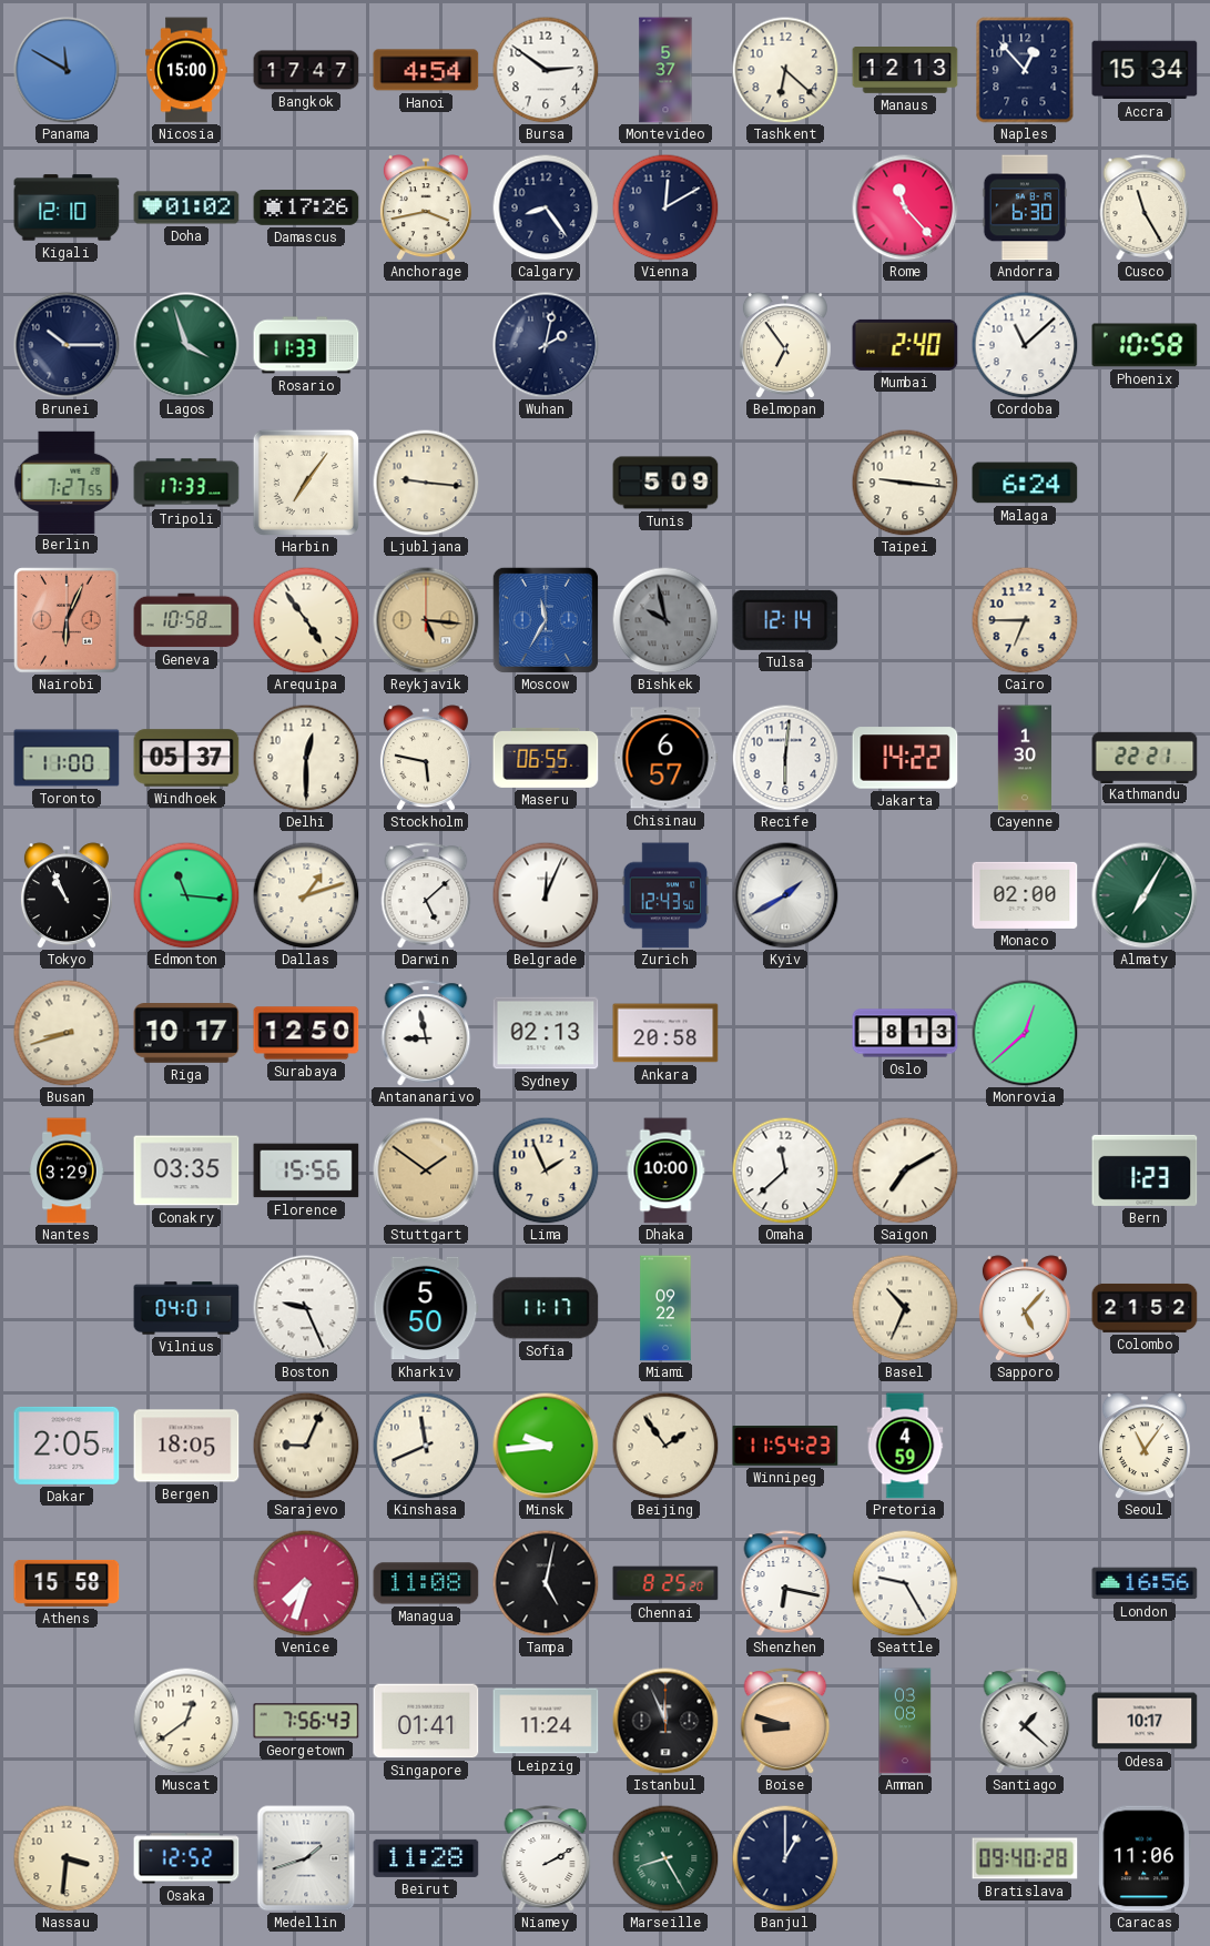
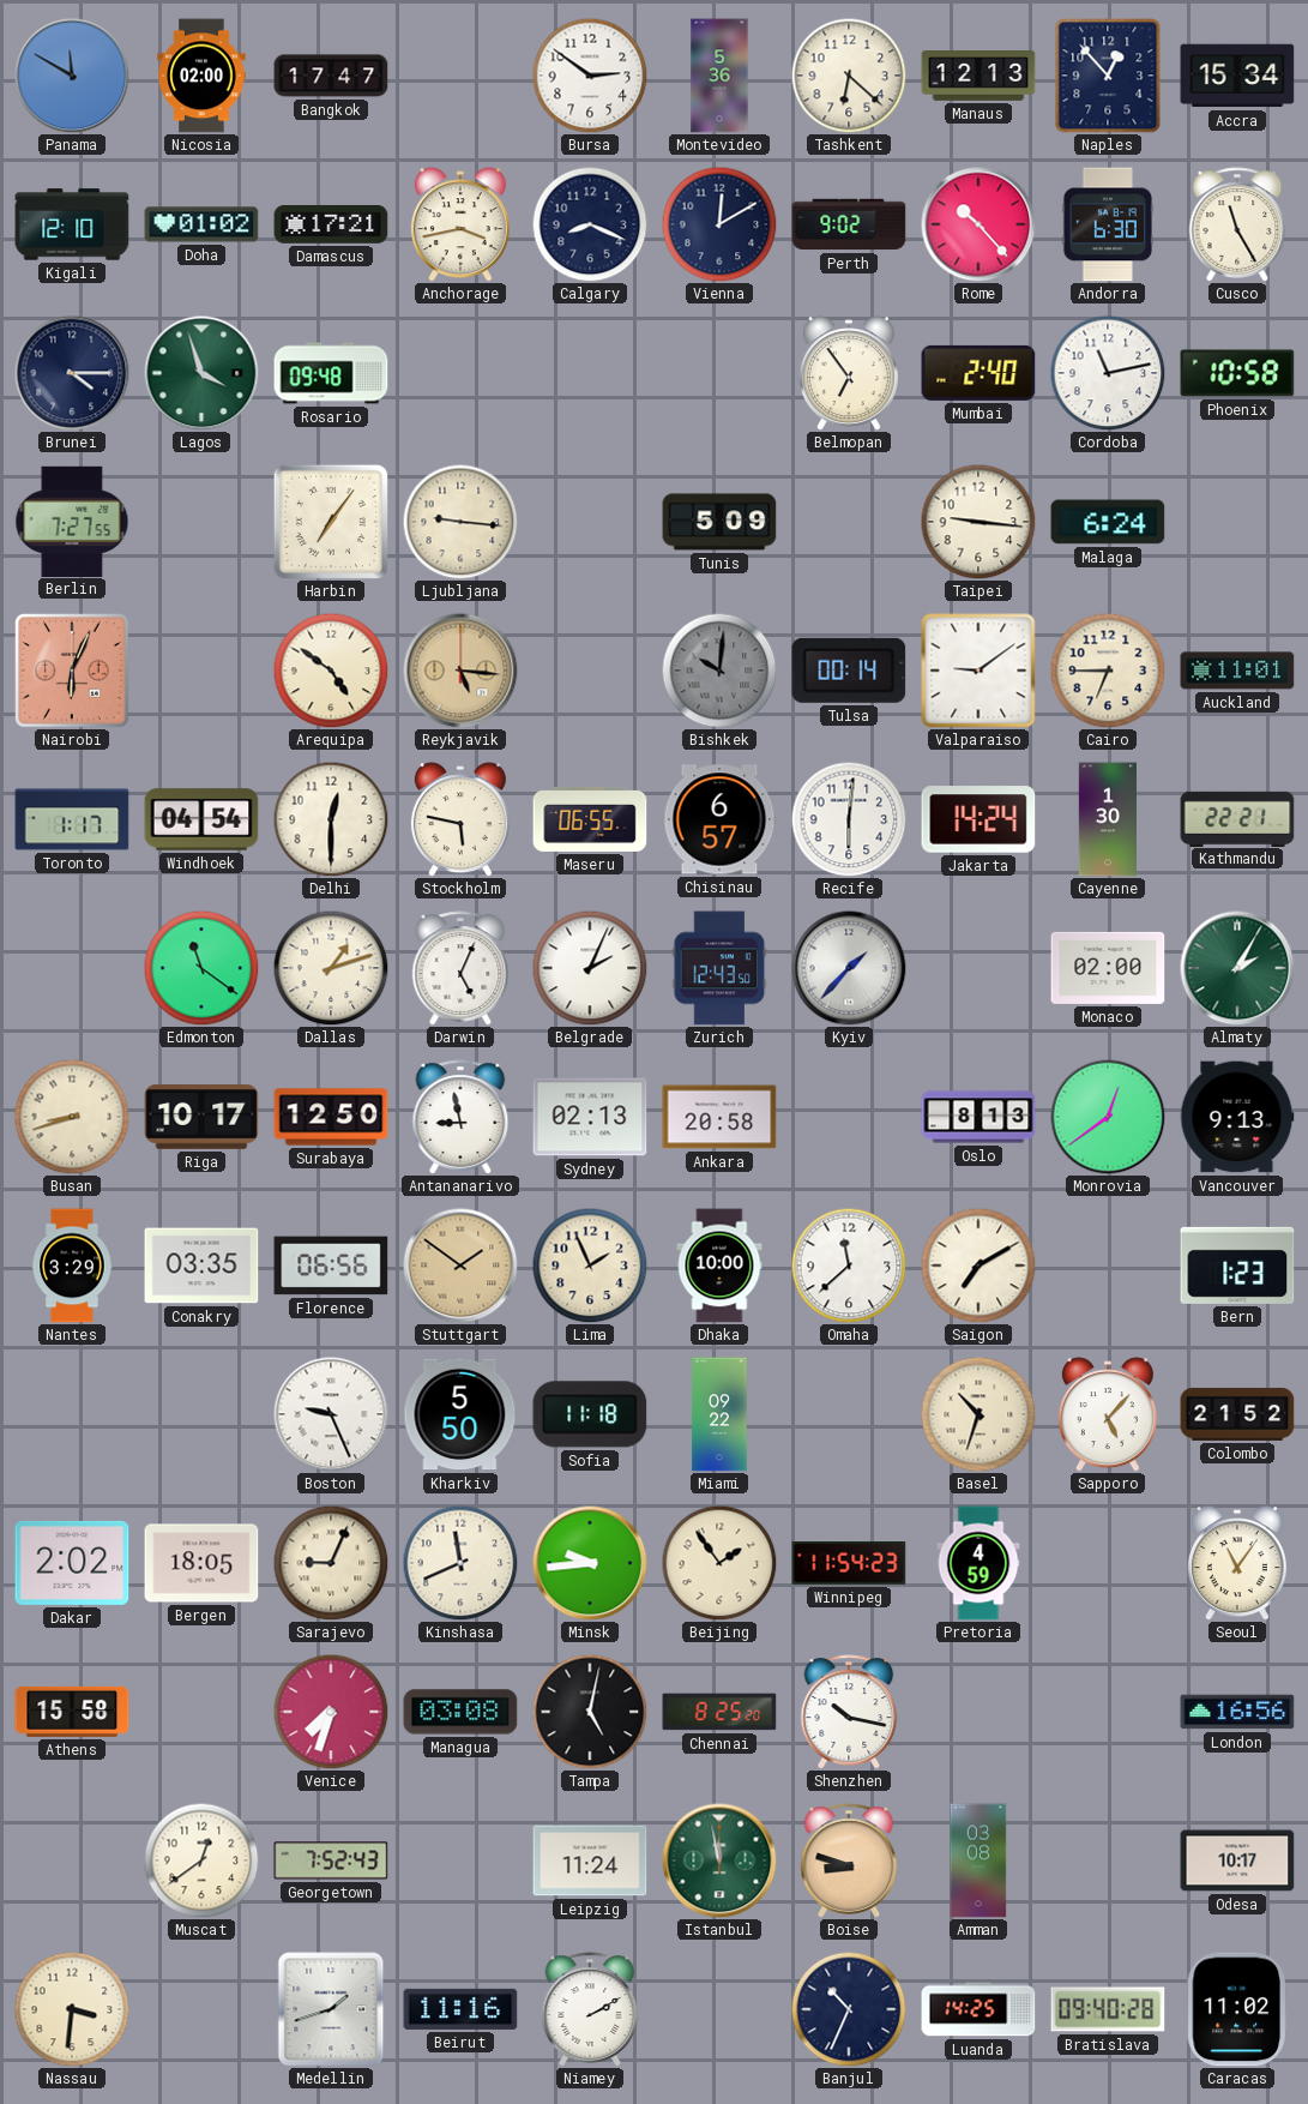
Nicosia: 15:00 -> 02:00
Hanoi: 4:54 -> none
Montevideo: 5:37 -> 5:36
Damascus: 17:26 -> 17:21
Calgary: 8:24 -> 8:19
Perth: none -> 9:02
Rome: 11:23 -> 10:23
Brunei: 10:15 -> 4:15
Rosario: 11:33 -> 09:48
Wuhan: 2:02 -> none
Cordoba: 11:08 -> 11:13
Tripoli: 17:33 -> none
Geneva: 10:58 -> none
Arequipa: 4:54 -> 4:51
Moscow: 11:35 -> none
Bishkek: 9:58 -> 10:01
Tulsa: 12:14 -> 00:14
Valparaiso: none -> 9:09
Auckland: none -> 11:01
Toronto: 11:00 -> 1:17
Windhoek: 05:37 -> 04:54
Jakarta: 14:22 -> 14:24
Tokyo: 10:56 -> none
Edmonton: 11:16 -> 11:21
Darwin: 5:08 -> 5:04
Belgrade: 12:04 -> 2:04
Kyiv: 1:40 -> 1:37
Almaty: 7:05 -> 2:05
Monrovia: 12:38 -> 12:39
Vancouver: none -> 9:13
Florence: 15:56 -> 06:56
Vilnius: 04:01 -> none
Sofia: 11:17 -> 11:18
Basel: 10:34 -> 10:33
Dakar: 2:05 -> 2:02
Managua: 11:08 -> 03:08
Shenzhen: 6:17 -> 10:17
Seattle: 9:25 -> none
Georgetown: 7:56 -> 7:52
Singapore: 01:41 -> none
Istanbul: 11:56 -> 11:58
Istanbul dial: black -> green
Santiago: 1:22 -> none
Osaka: 12:52 -> none
Beirut: 11:28 -> 11:16
Marseille: 8:25 -> none
Banjul: 1:00 -> 10:34
Luanda: none -> 14:25
Caracas: 11:06 -> 11:02
